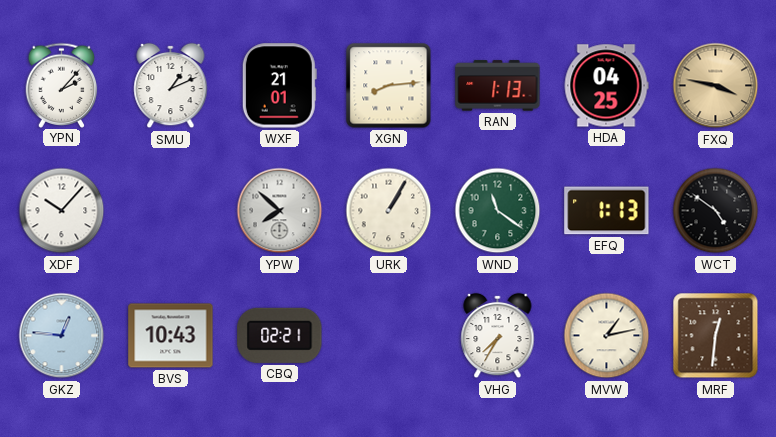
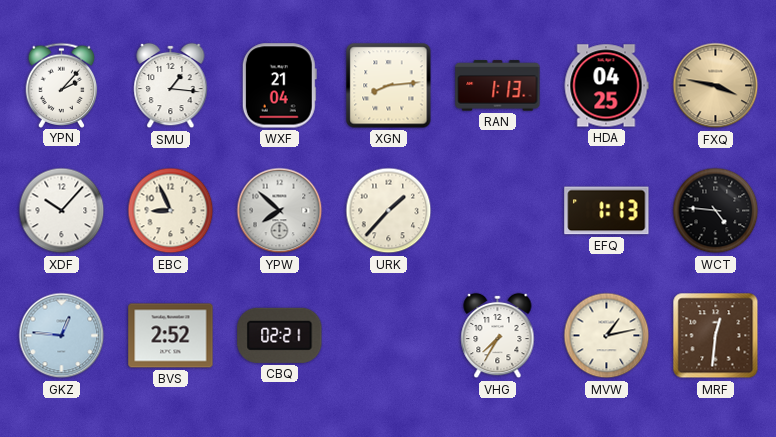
SMU: 1:11 -> 1:16
WXF: 21:01 -> 21:04
EBC: none -> 8:56
URK: 1:05 -> 1:37
WND: 11:21 -> none
WCT: 4:51 -> 4:46
BVS: 10:43 -> 2:52
